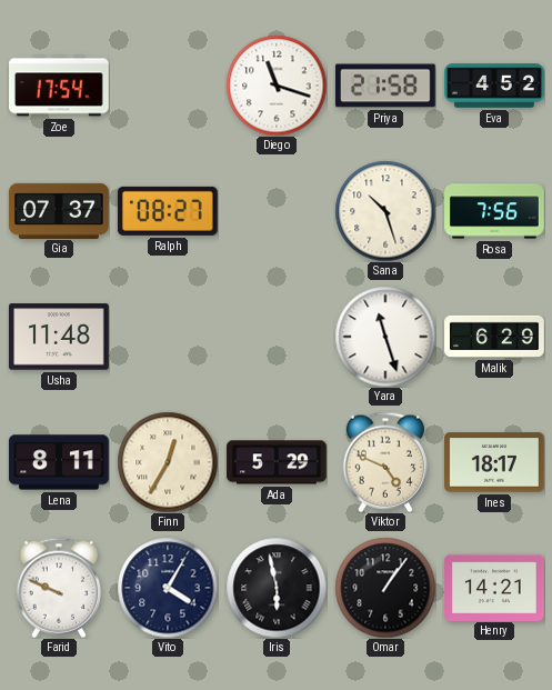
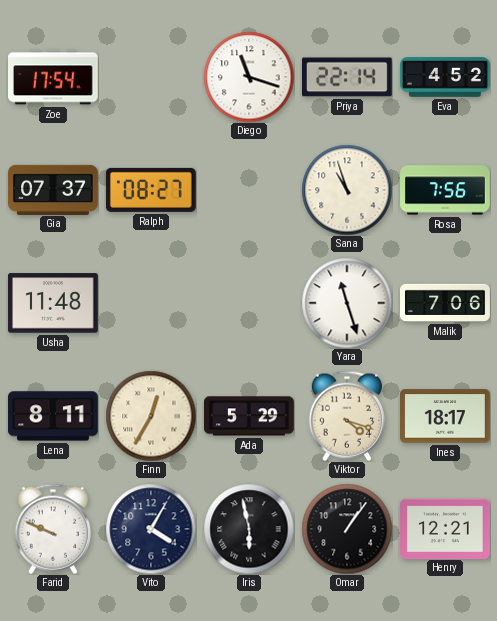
Priya: 21:58 -> 22:14
Sana: 10:27 -> 10:57
Malik: 6:29 -> 7:06
Viktor: 4:49 -> 4:18
Henry: 14:21 -> 12:21
